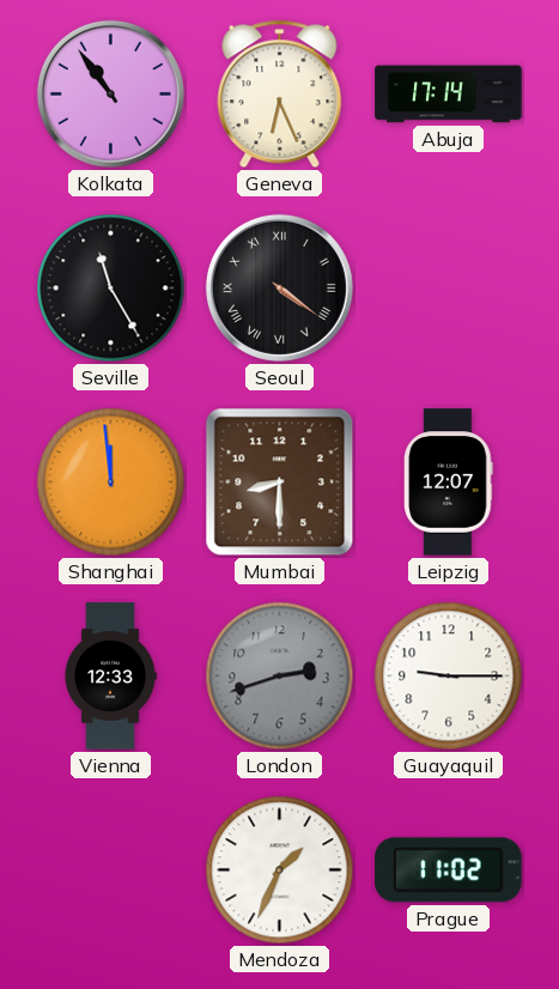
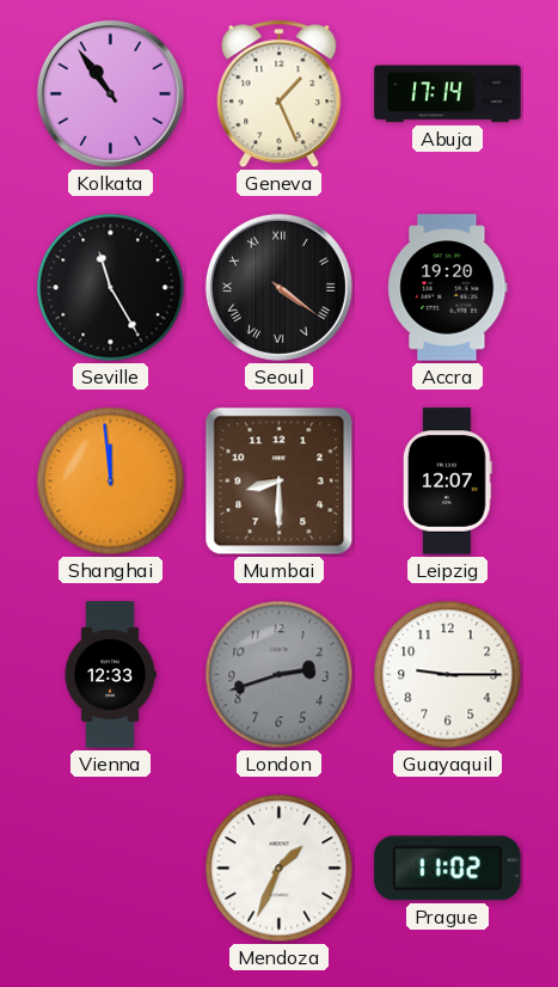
Geneva: 6:26 -> 1:26
Accra: none -> 19:20
